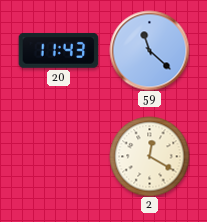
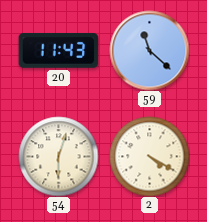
54: none -> 6:03
2: 12:20 -> 4:20
